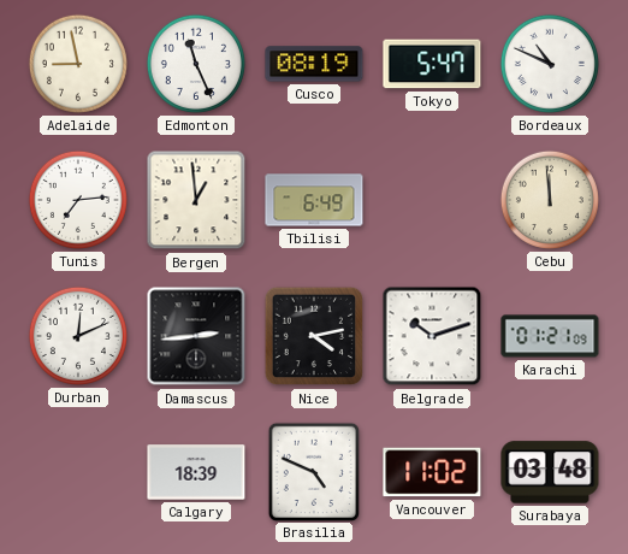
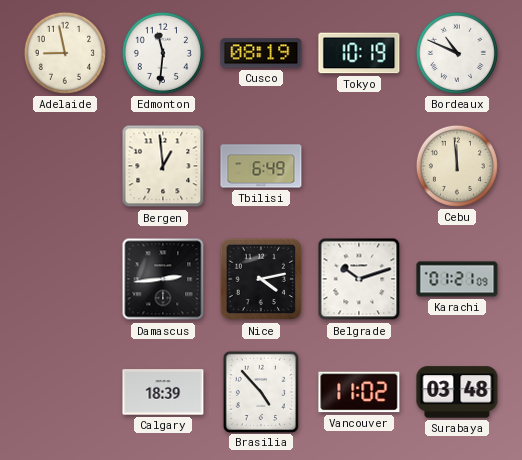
Edmonton: 11:26 -> 11:31
Tokyo: 5:47 -> 10:19
Tunis: 7:14 -> none
Durban: 12:11 -> none
Brasilia: 4:49 -> 4:53
